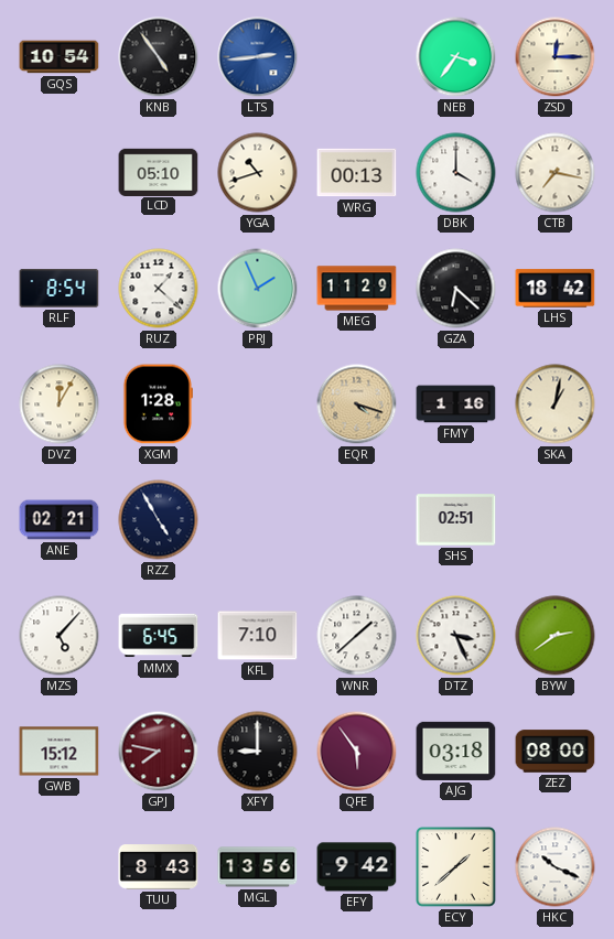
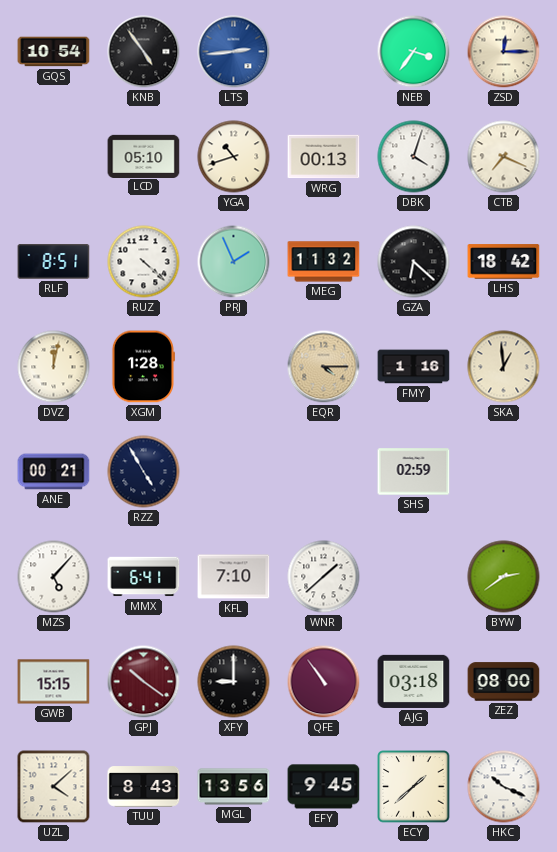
DBK: 4:00 -> 4:03
CTB: 7:17 -> 7:19
RLF: 8:54 -> 8:51
RUZ: 1:22 -> 4:22
MEG: 11:29 -> 11:32
DVZ: 12:05 -> 12:02
EQR: 4:18 -> 4:15
SKA: 1:02 -> 12:59
ANE: 02:21 -> 00:21
SHS: 02:51 -> 02:59
MMX: 6:45 -> 6:41
DTZ: 3:26 -> none
GWB: 15:12 -> 15:15
GPJ: 7:47 -> 10:21
QFE: 5:54 -> 10:54
UZL: none -> 4:08
EFY: 9:42 -> 9:45
